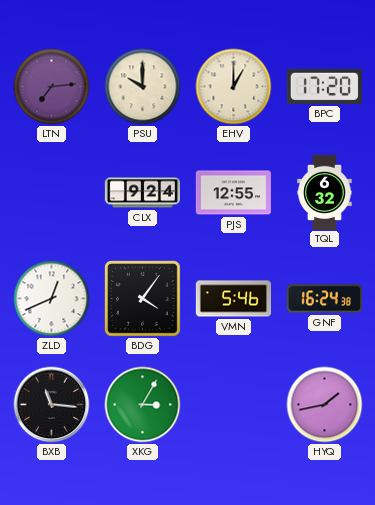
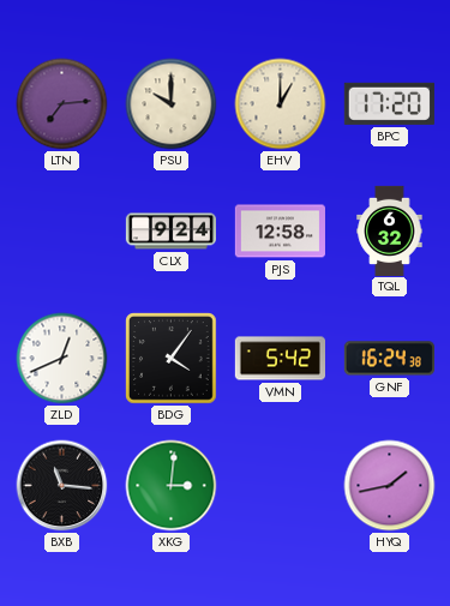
PJS: 12:55 -> 12:58
VMN: 5:46 -> 5:42
XKG: 3:05 -> 3:01
